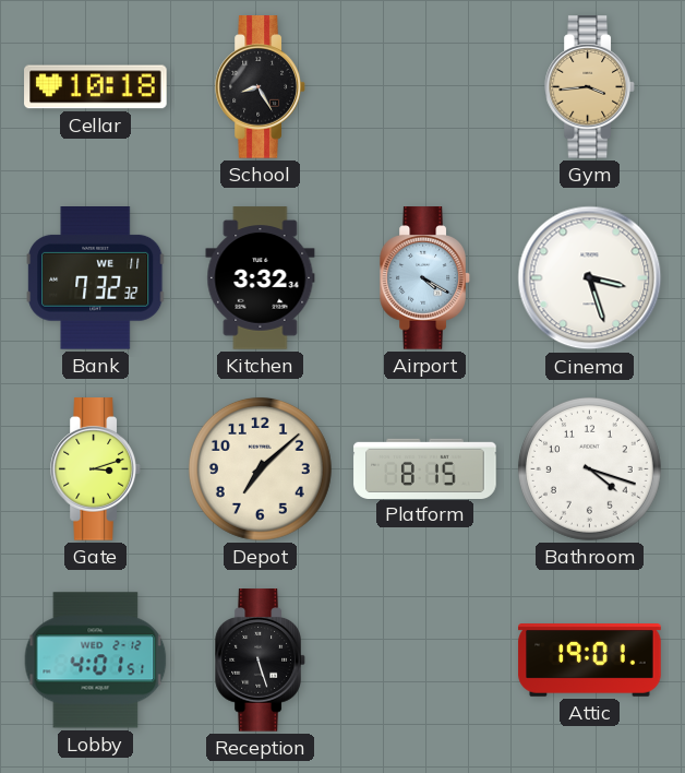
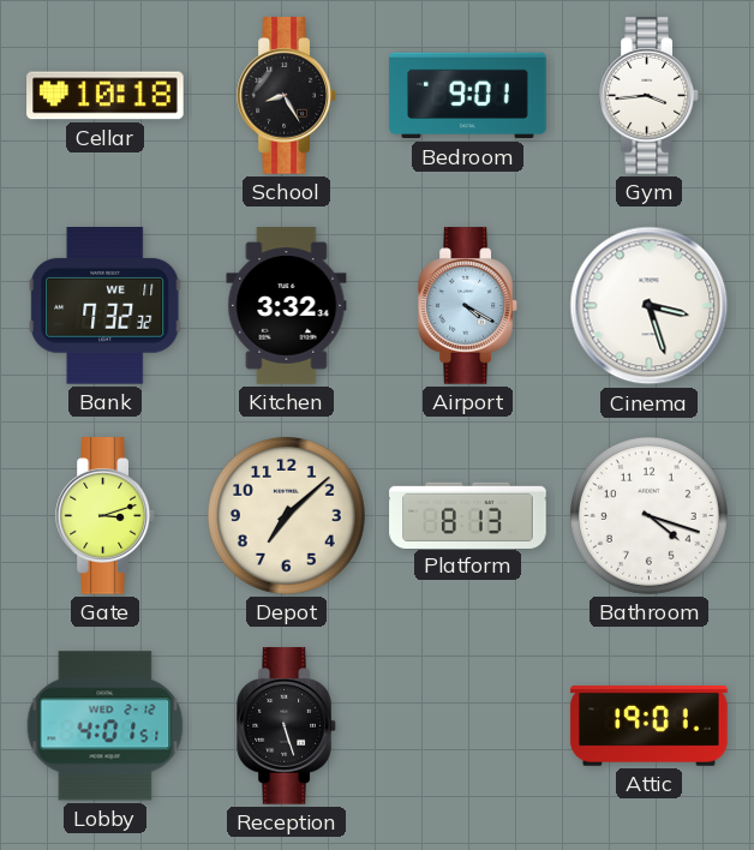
Bedroom: none -> 9:01
Gym dial: champagne -> white
Platform: 8:15 -> 8:13
